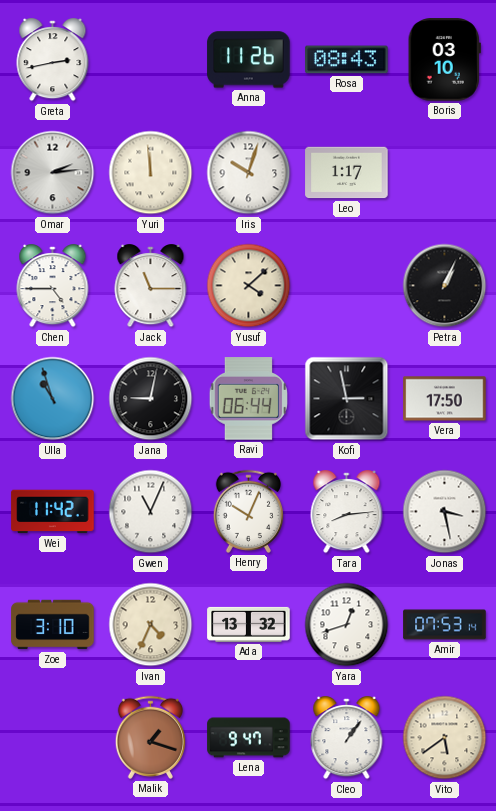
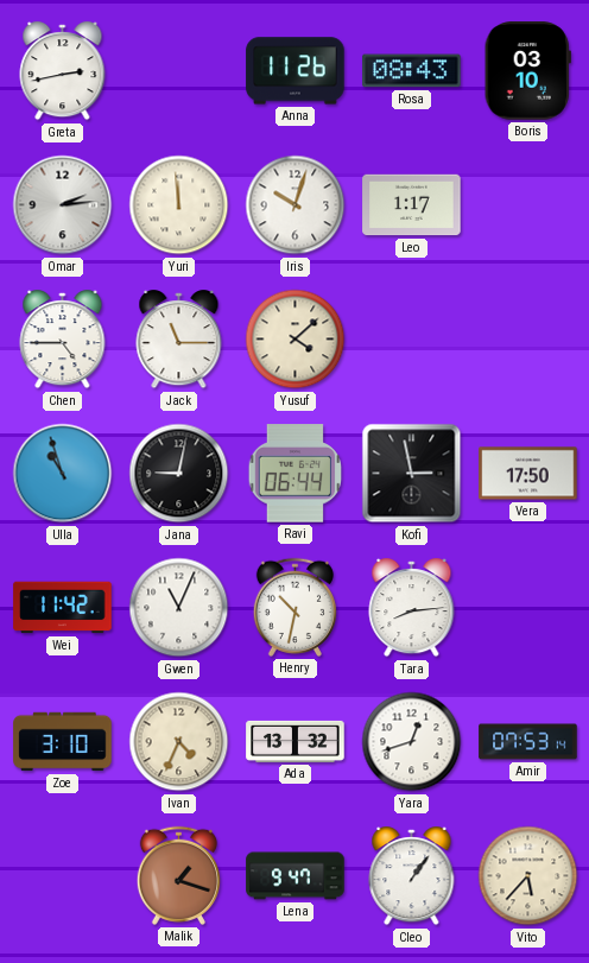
Petra: 1:04 -> none
Henry: 10:04 -> 10:32
Jonas: 3:28 -> none
Vito: 5:39 -> 5:37
